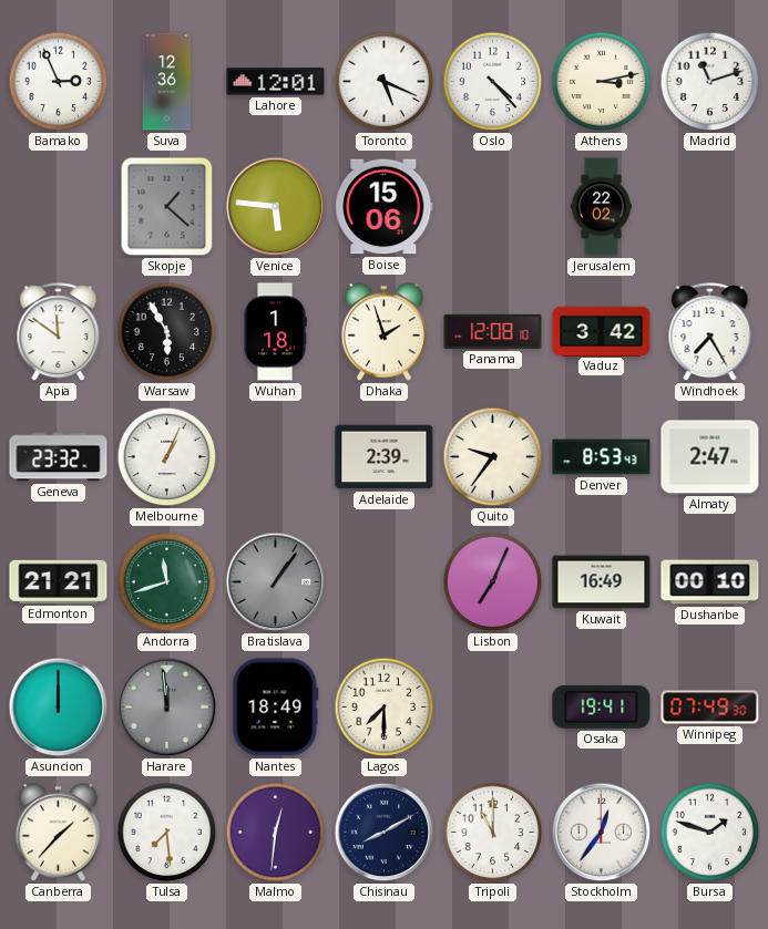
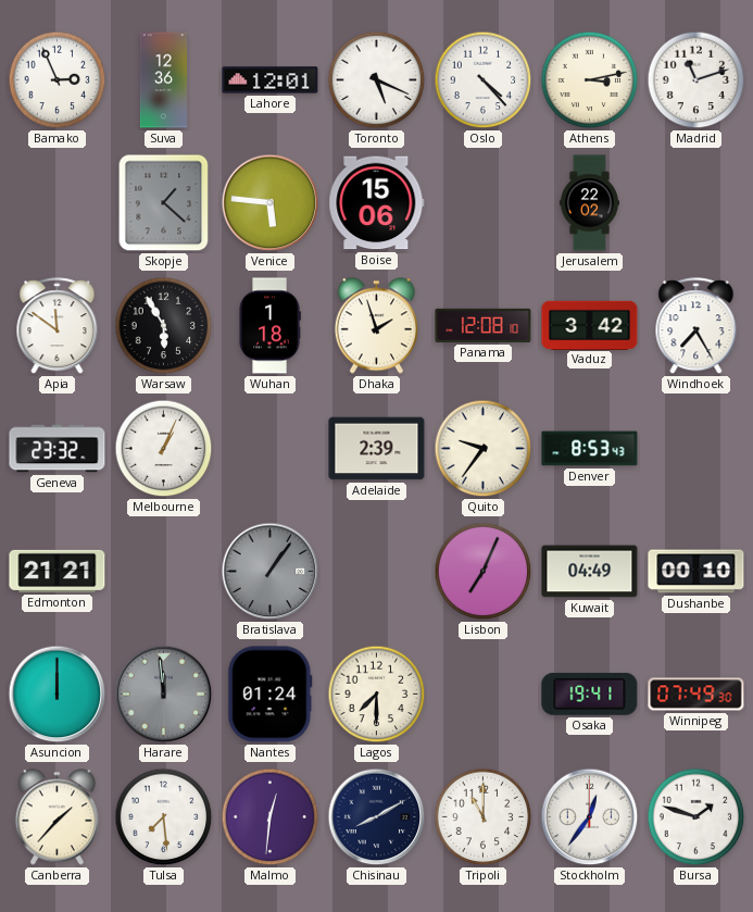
Almaty: 2:47 -> none
Andorra: 11:42 -> none
Kuwait: 16:49 -> 04:49
Nantes: 18:49 -> 01:24
